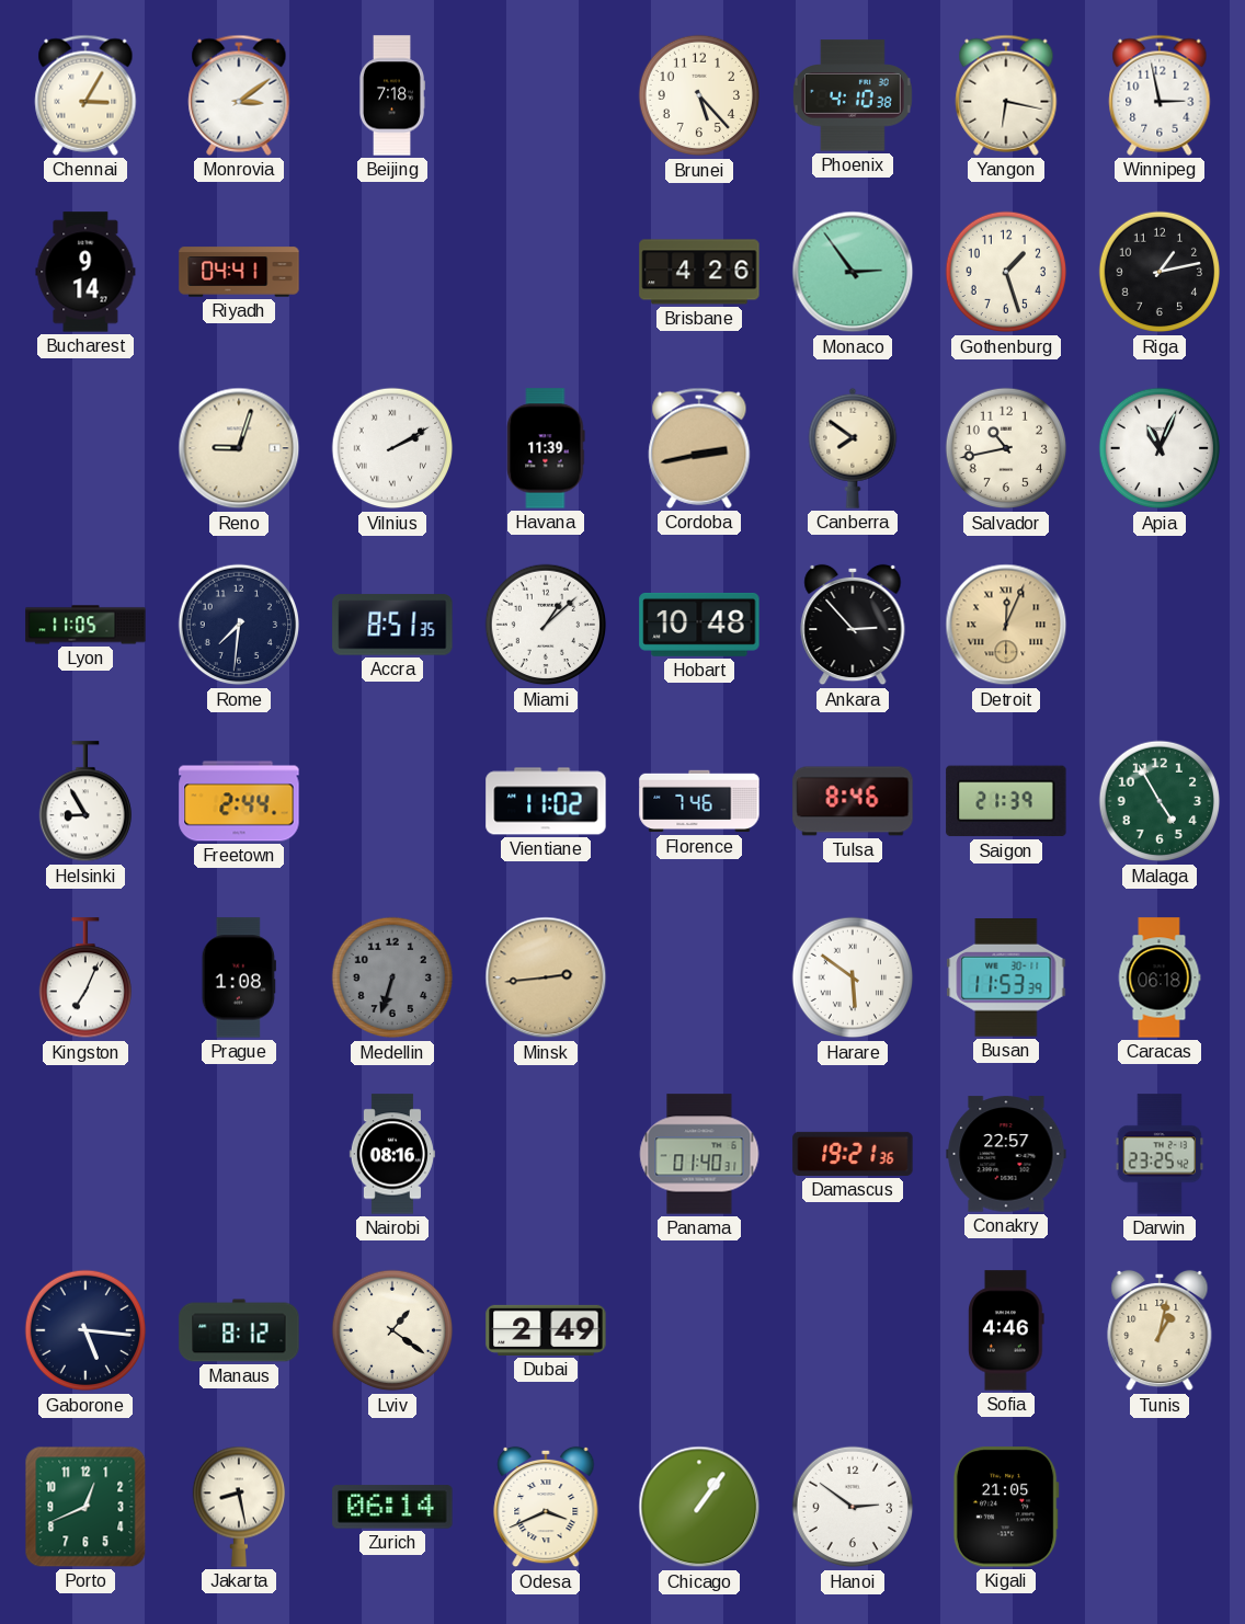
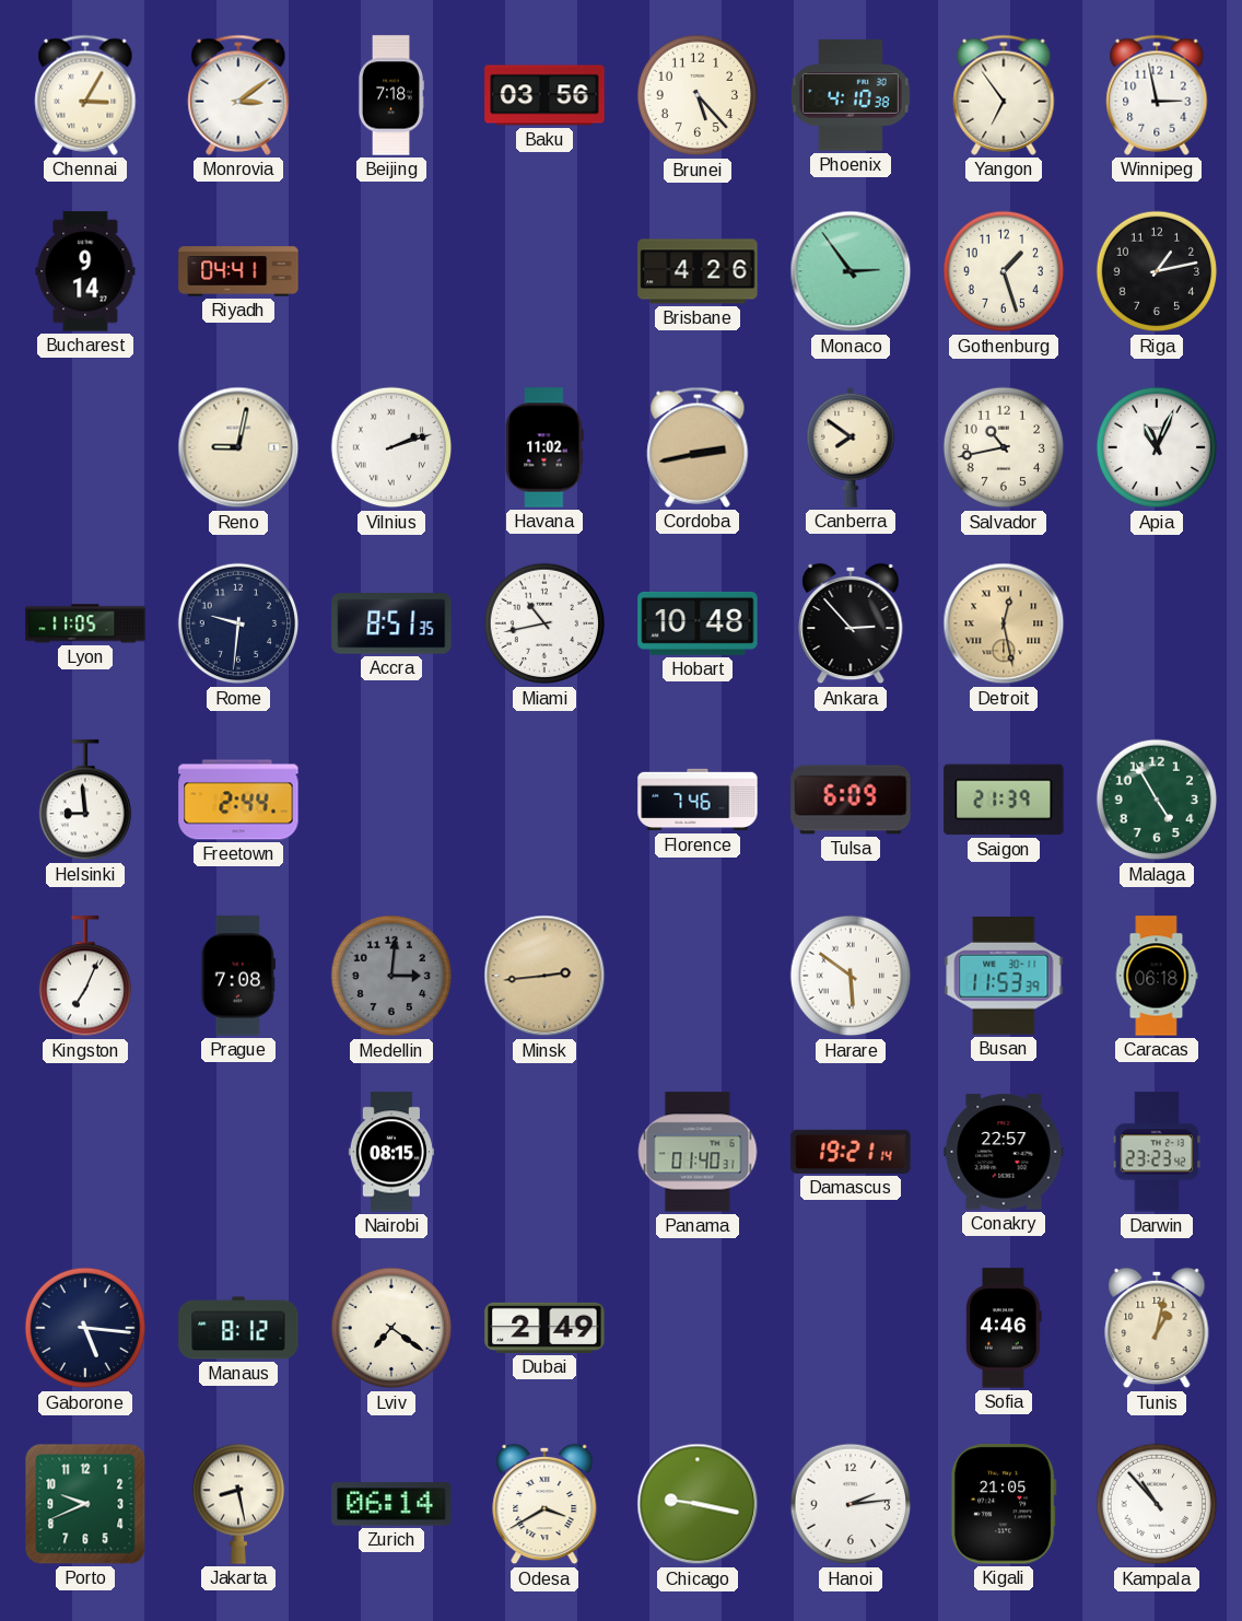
Baku: none -> 03:56
Yangon: 6:17 -> 6:54
Reno: 9:03 -> 9:02
Vilnius: 2:10 -> 2:12
Havana: 11:39 -> 11:02
Rome: 7:31 -> 9:31
Miami: 1:08 -> 10:43
Detroit: 12:04 -> 12:28
Helsinki: 8:55 -> 8:59
Vientiane: 11:02 -> none
Tulsa: 8:46 -> 6:09
Prague: 1:08 -> 7:08
Medellin: 6:33 -> 3:01
Nairobi: 08:16 -> 08:15
Damascus: 19:21:36 -> 19:21:14
Darwin: 23:25 -> 23:23
Lviv: 1:21 -> 7:21
Porto: 12:41 -> 9:41
Odesa: 3:41 -> 3:40
Chicago: 1:06 -> 9:17
Hanoi: 2:51 -> 2:14
Kampala: none -> 10:53
